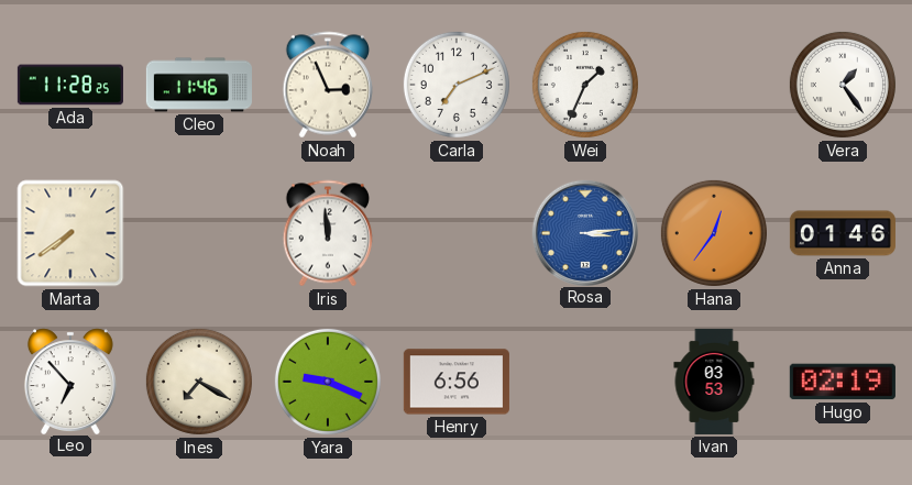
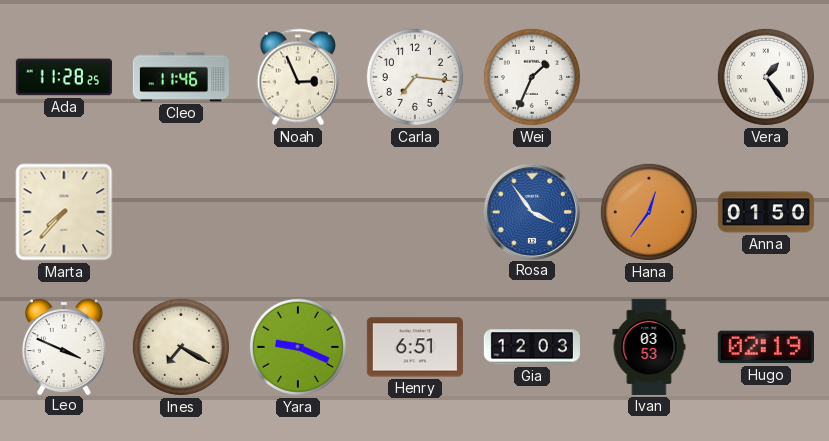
Carla: 7:11 -> 7:16
Marta: 7:39 -> 7:37
Iris: 11:59 -> none
Rosa: 3:14 -> 3:54
Anna: 01:46 -> 01:50
Leo: 6:53 -> 3:49
Henry: 6:56 -> 6:51
Gia: none -> 12:03
